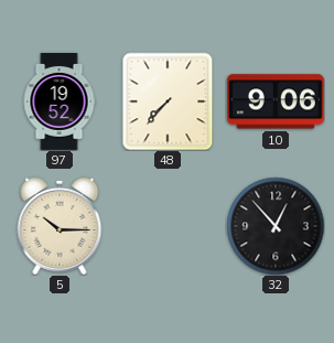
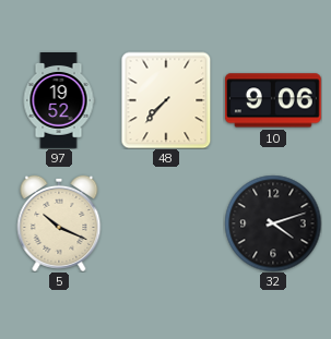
5: 10:15 -> 10:19
32: 12:53 -> 4:12
